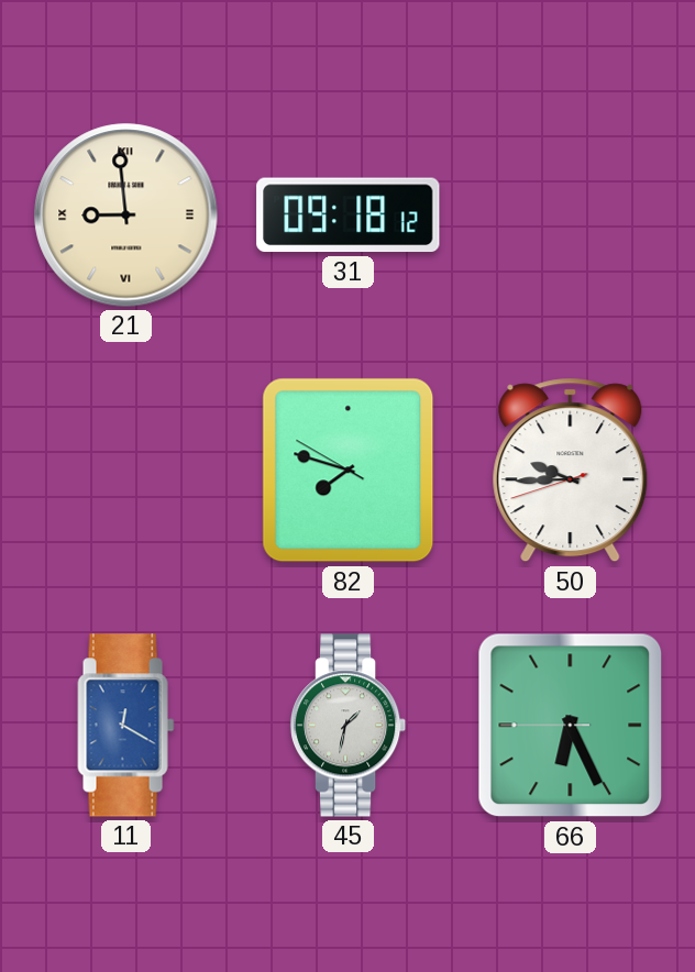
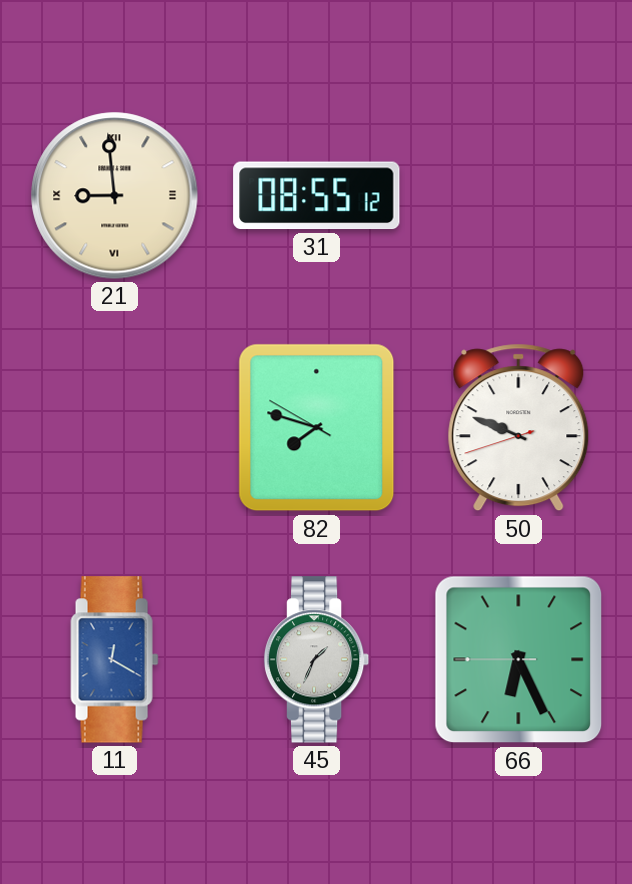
31: 09:18 -> 08:55
50: 9:44 -> 9:48
45: 1:32 -> 1:34
